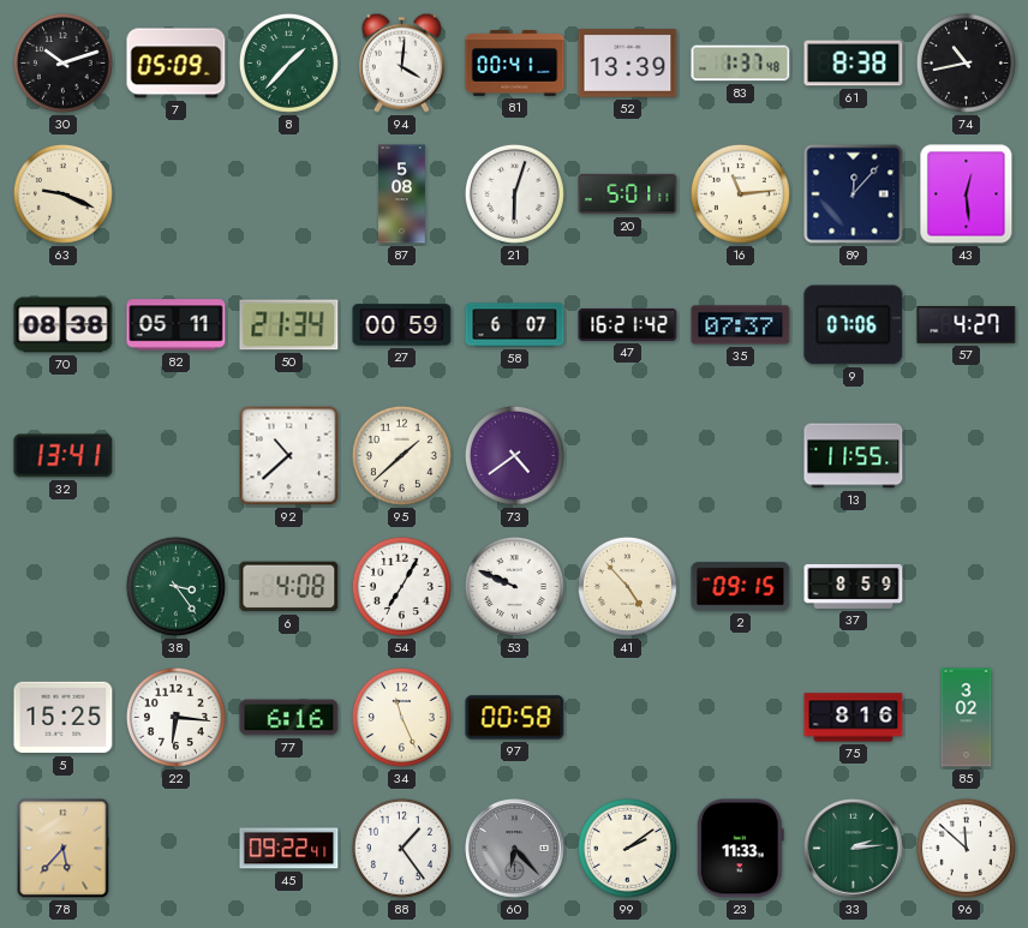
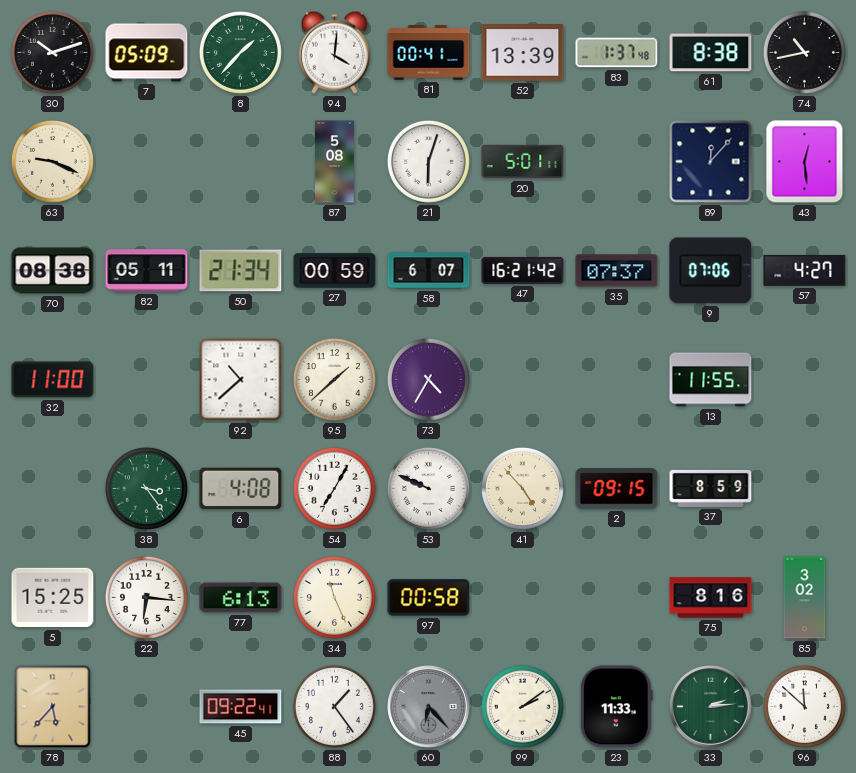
16: 11:14 -> none
32: 13:41 -> 11:00
73: 4:39 -> 4:35
77: 6:16 -> 6:13
